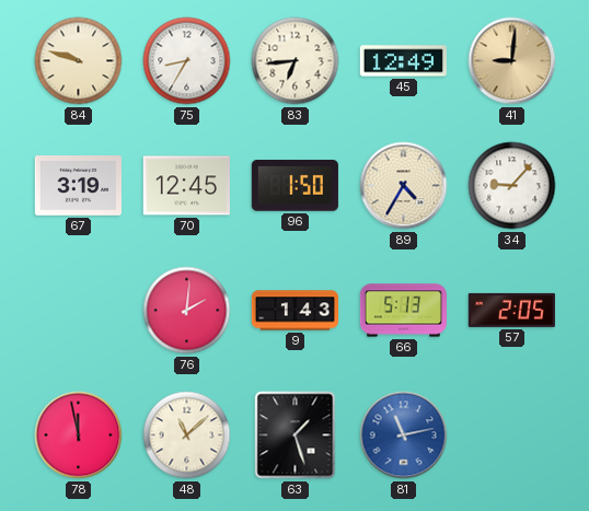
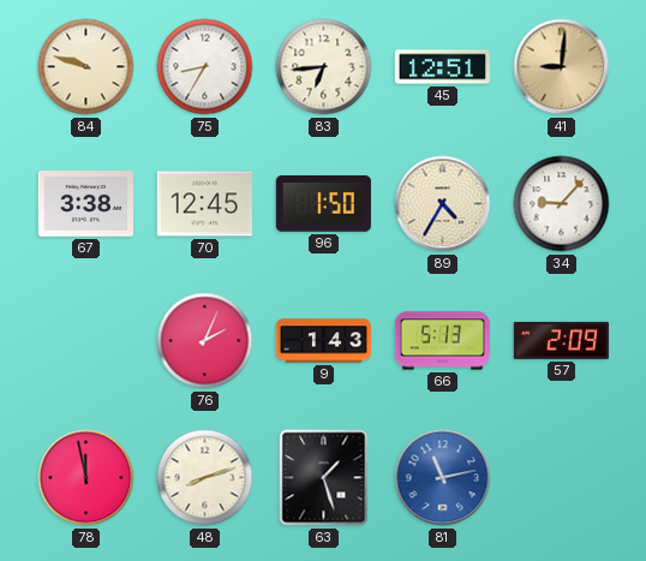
45: 12:49 -> 12:51
67: 3:19 -> 3:38
76: 2:01 -> 2:04
57: 2:05 -> 2:09
48: 11:08 -> 8:12
